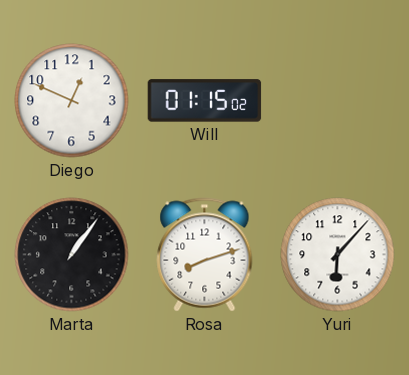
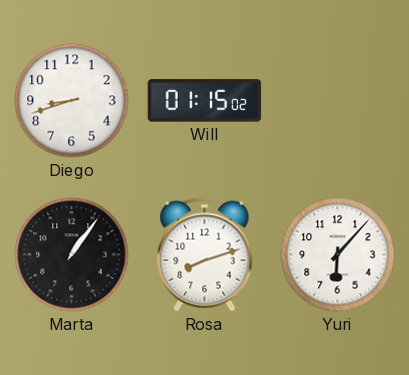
Diego: 12:49 -> 8:42
